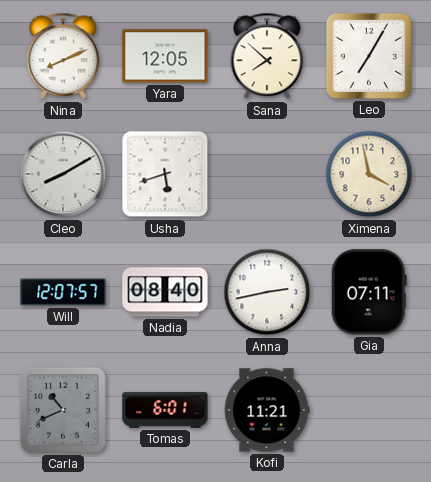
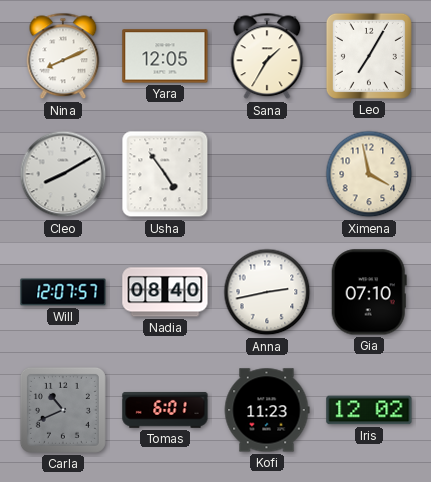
Sana: 7:52 -> 1:35
Usha: 5:42 -> 4:54
Gia: 07:11 -> 07:10
Kofi: 11:21 -> 11:23
Iris: none -> 12:02
